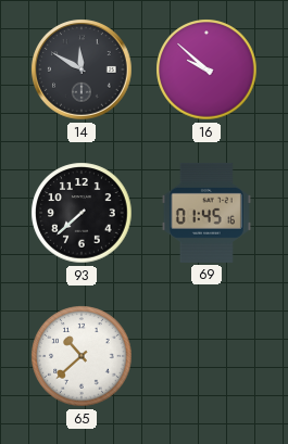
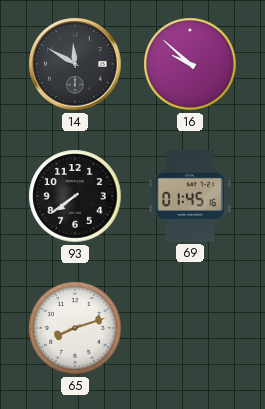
93: 7:38 -> 7:39
65: 10:38 -> 8:12
